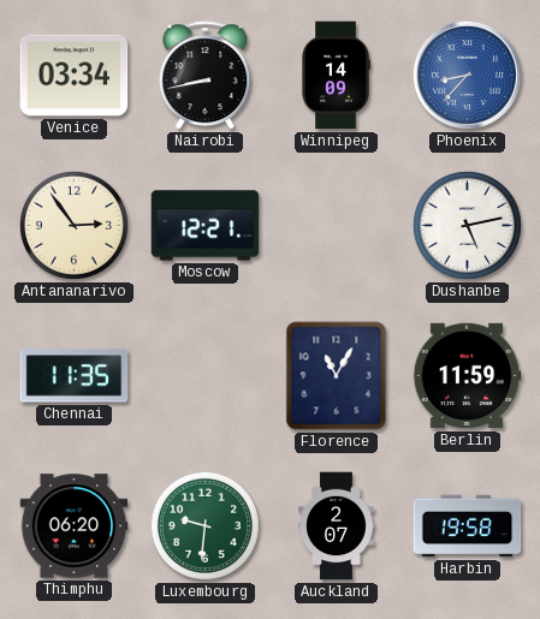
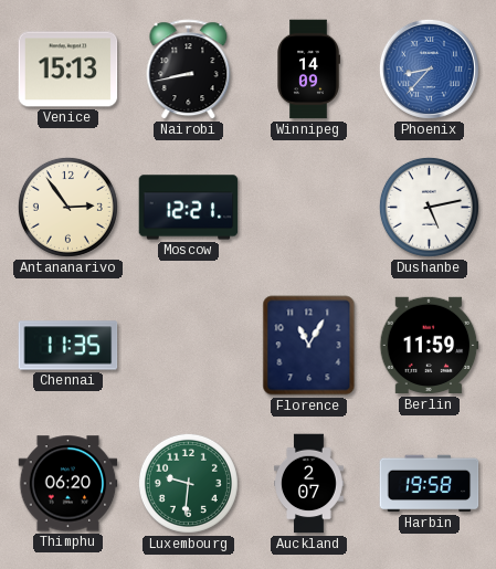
Venice: 03:34 -> 15:13
